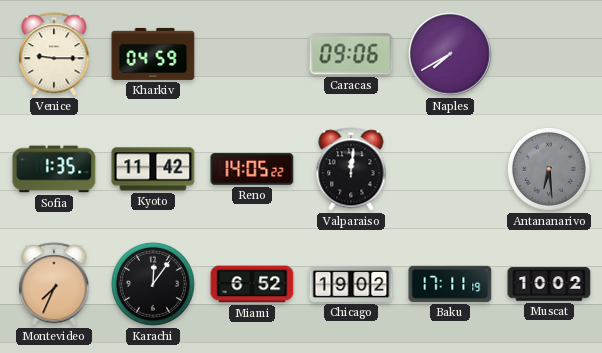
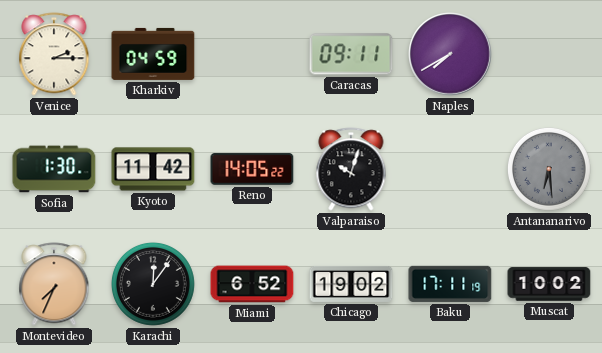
Venice: 9:15 -> 2:15
Caracas: 09:06 -> 09:11
Sofia: 1:35 -> 1:30
Valparaiso: 12:01 -> 10:03
